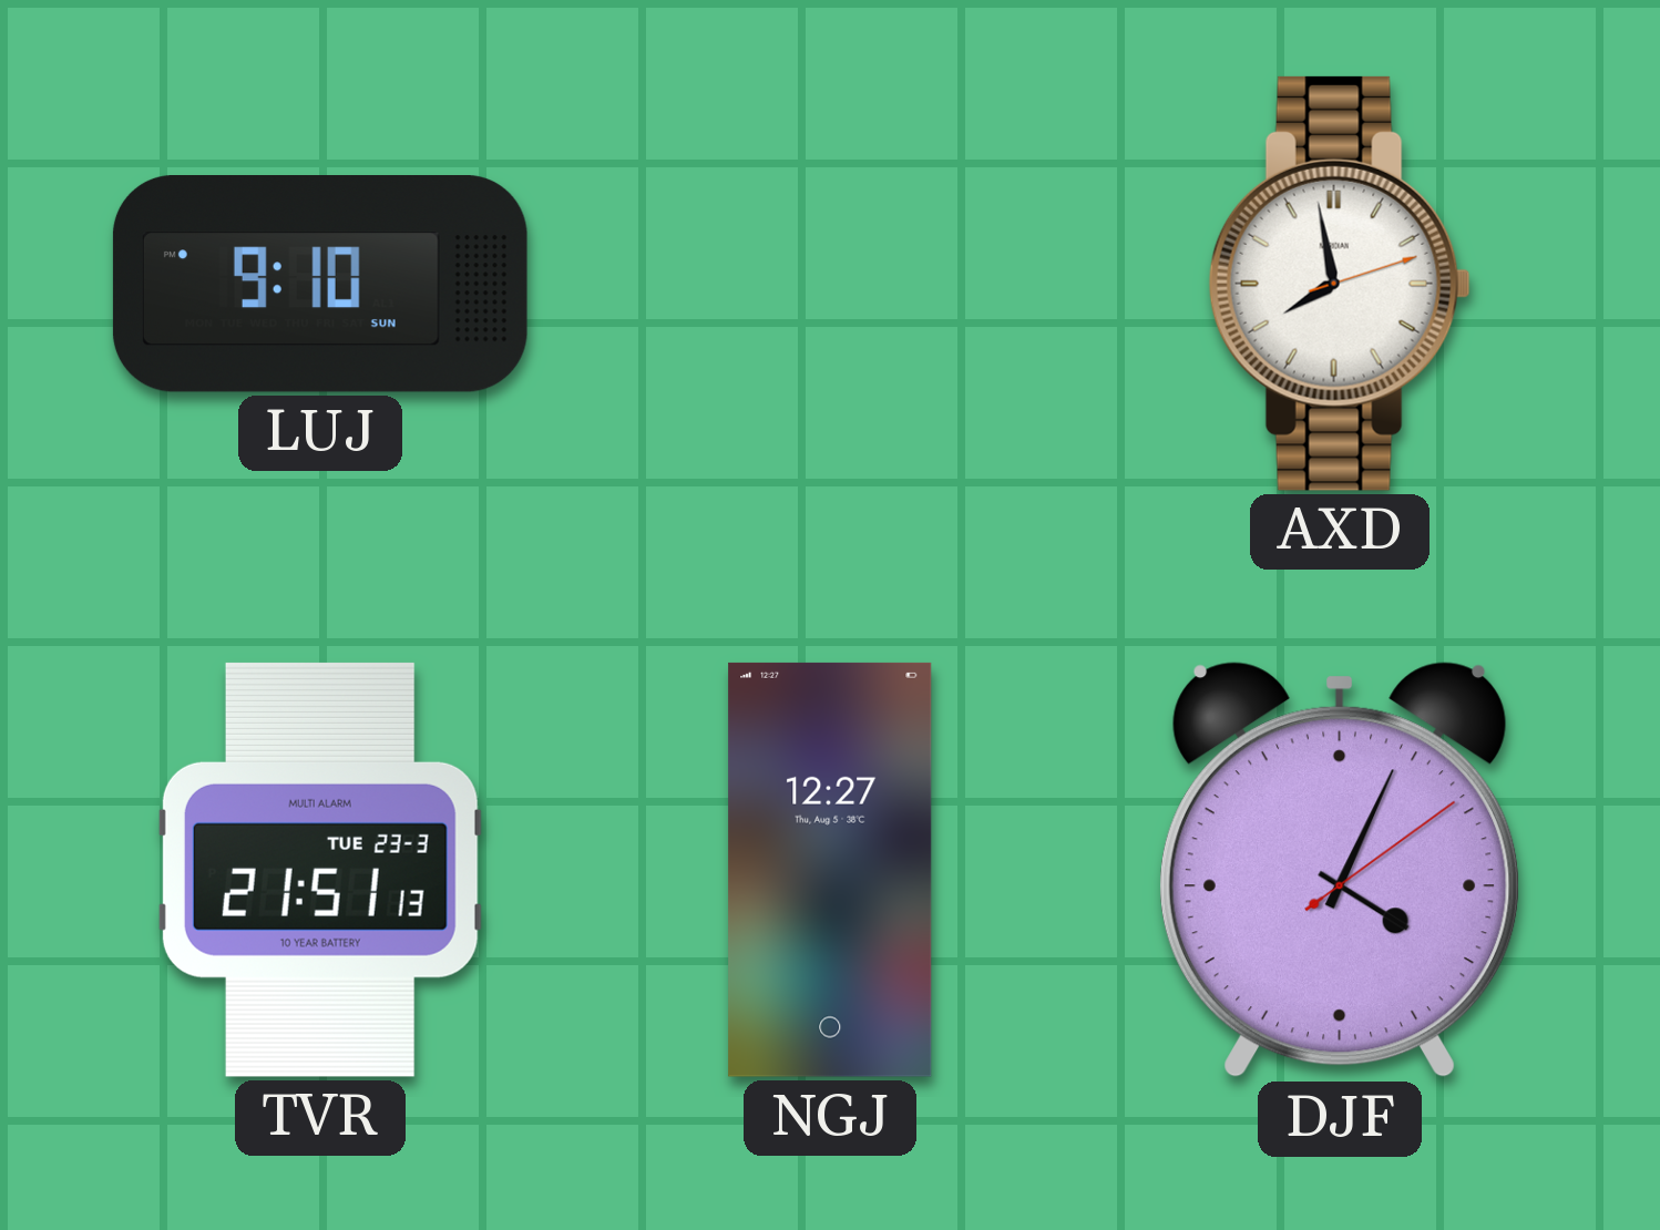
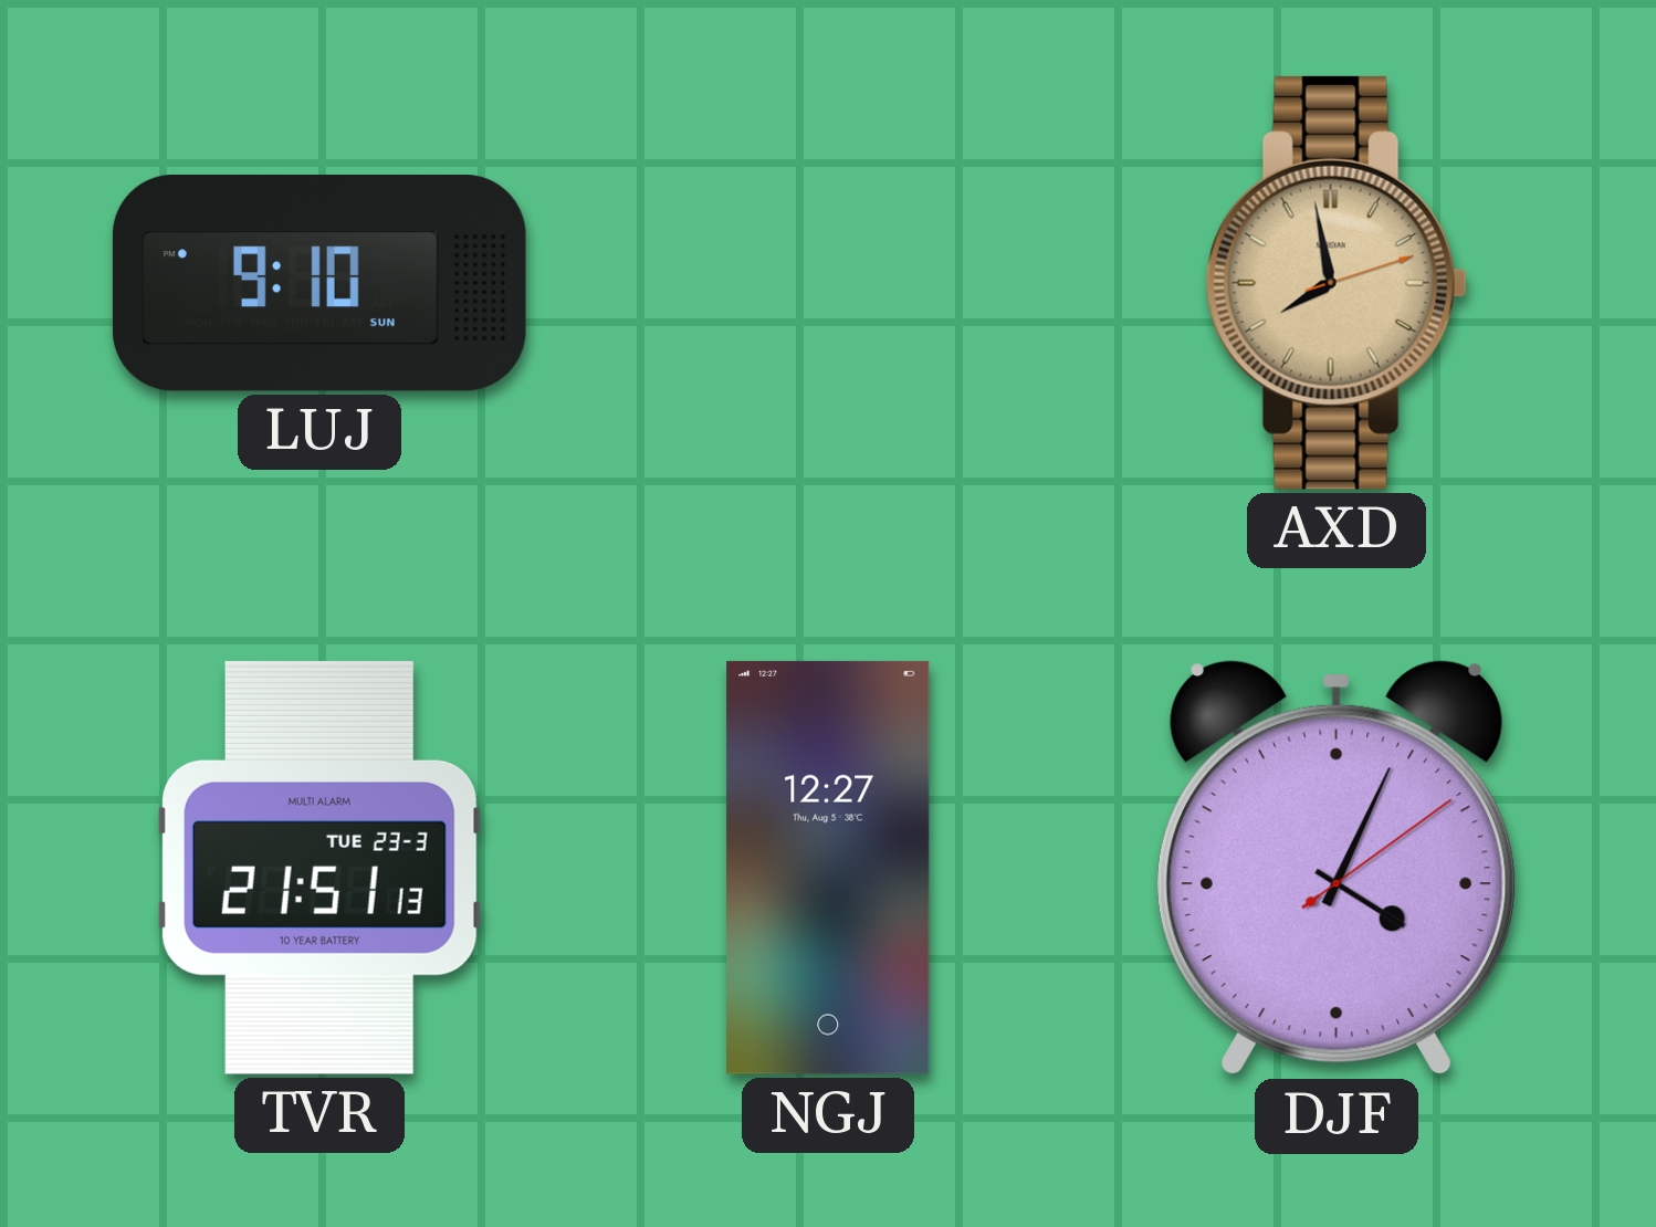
AXD dial: white -> champagne
